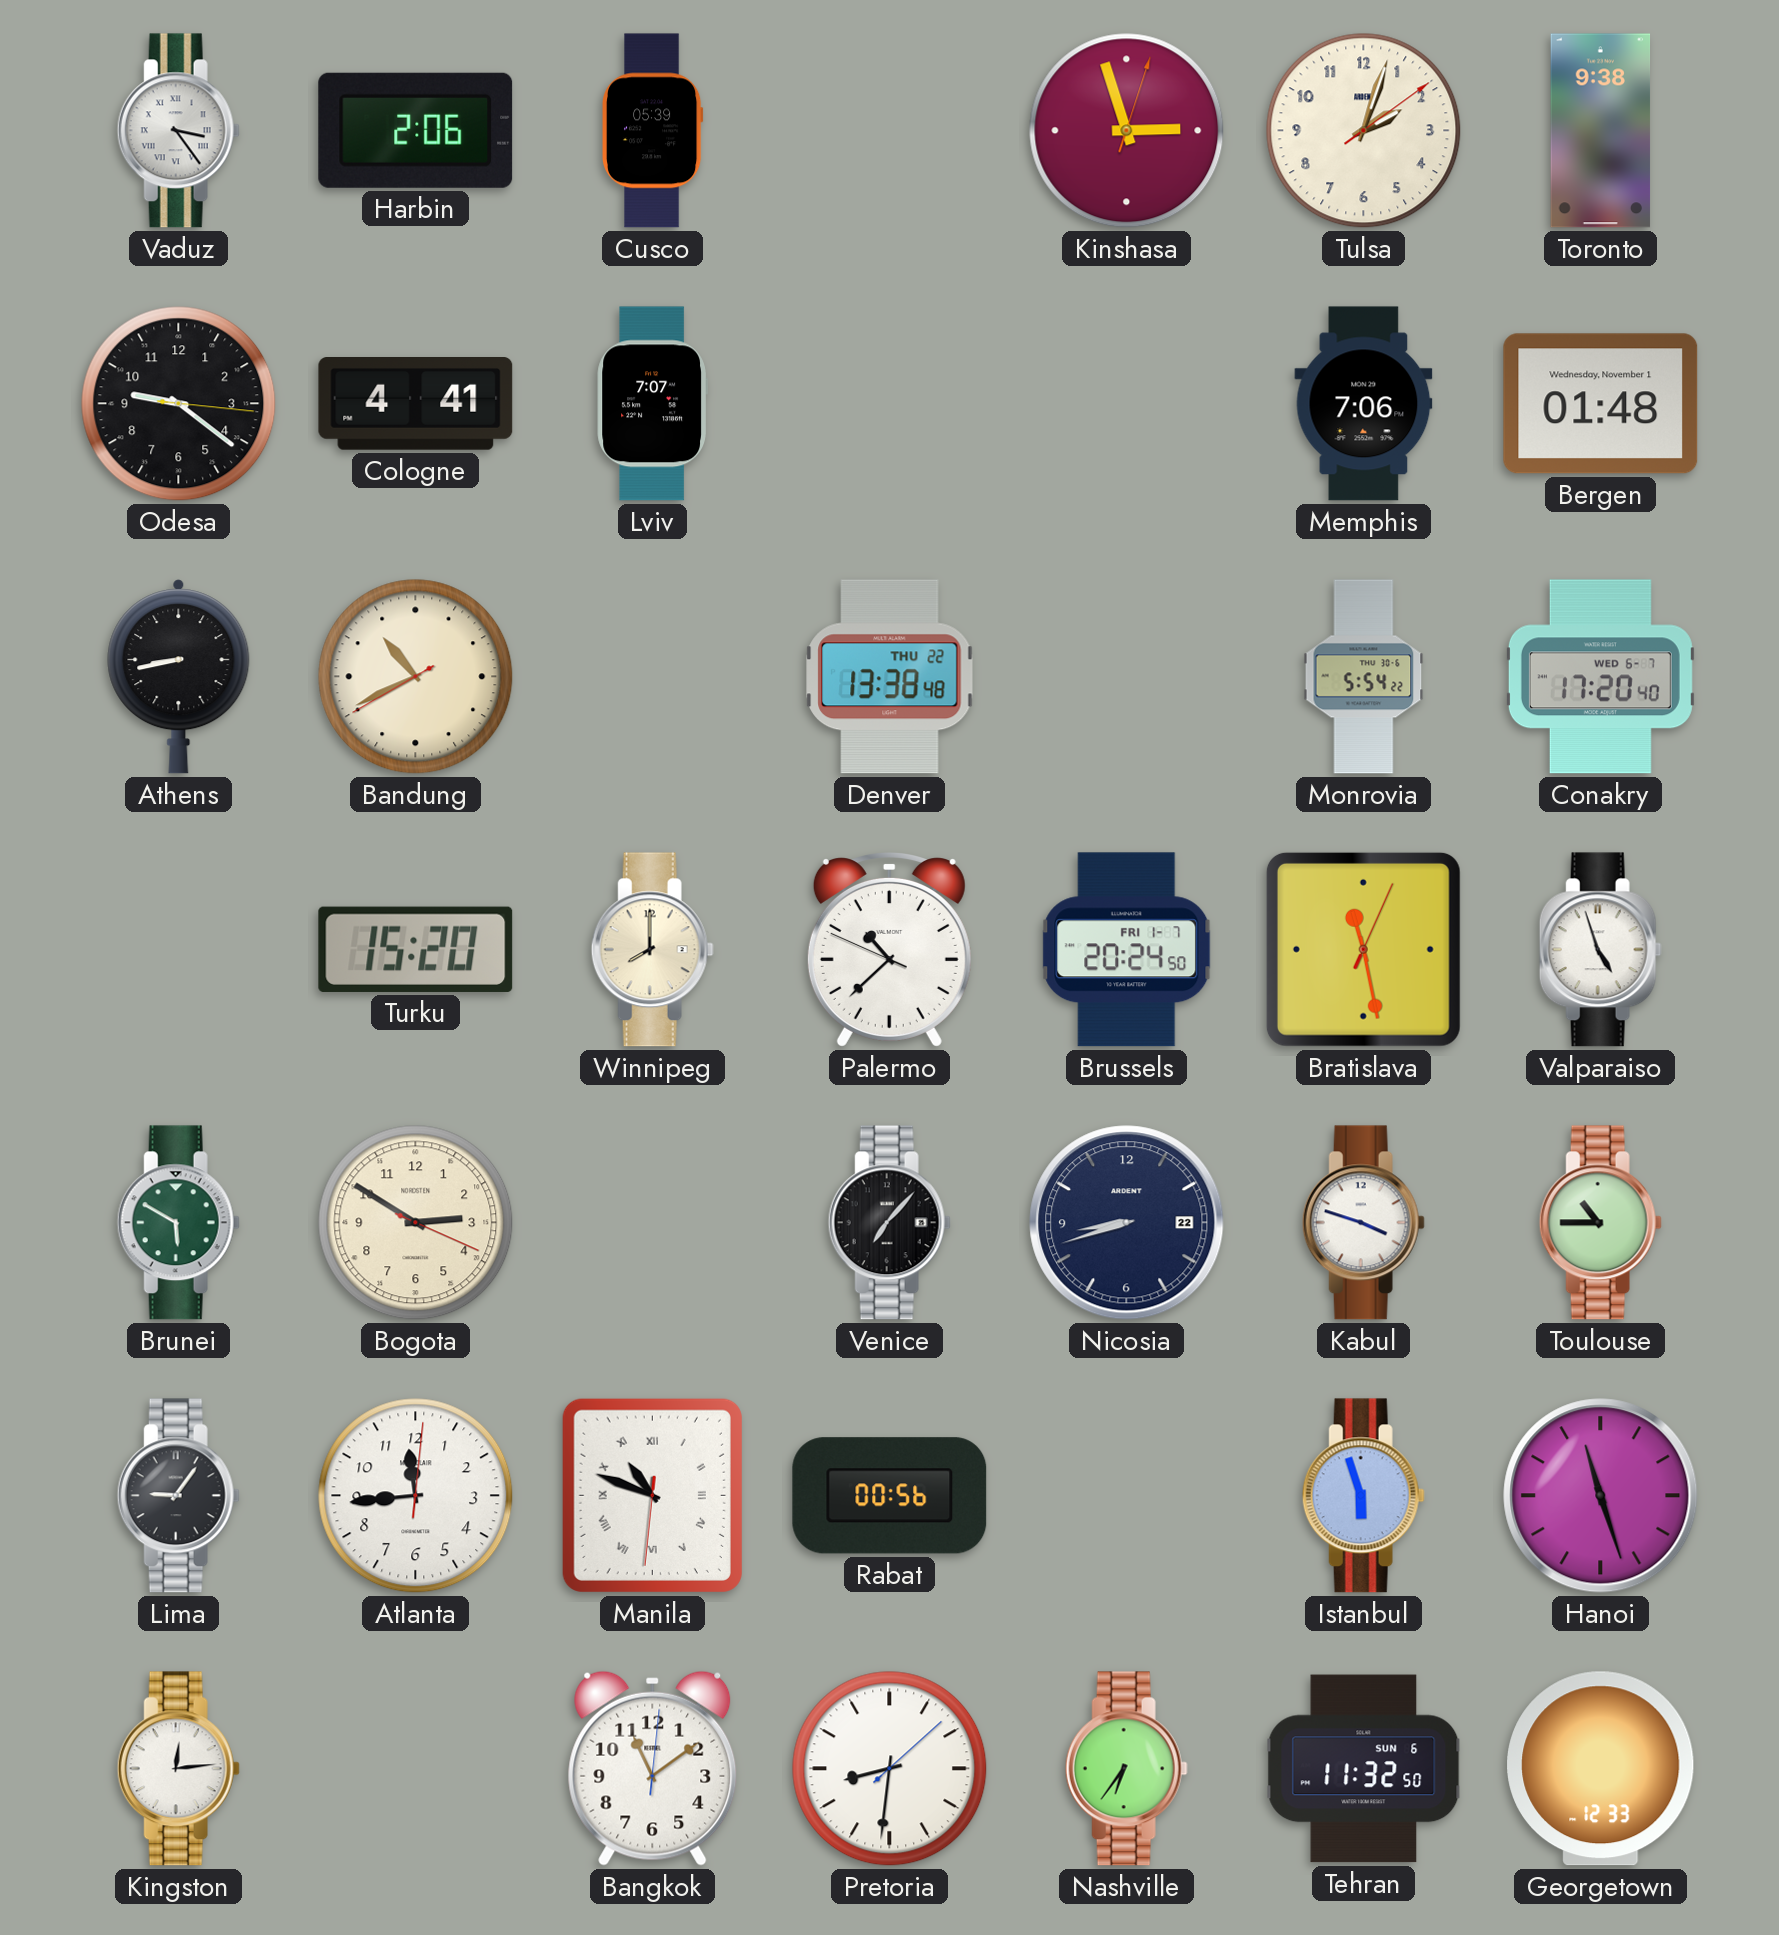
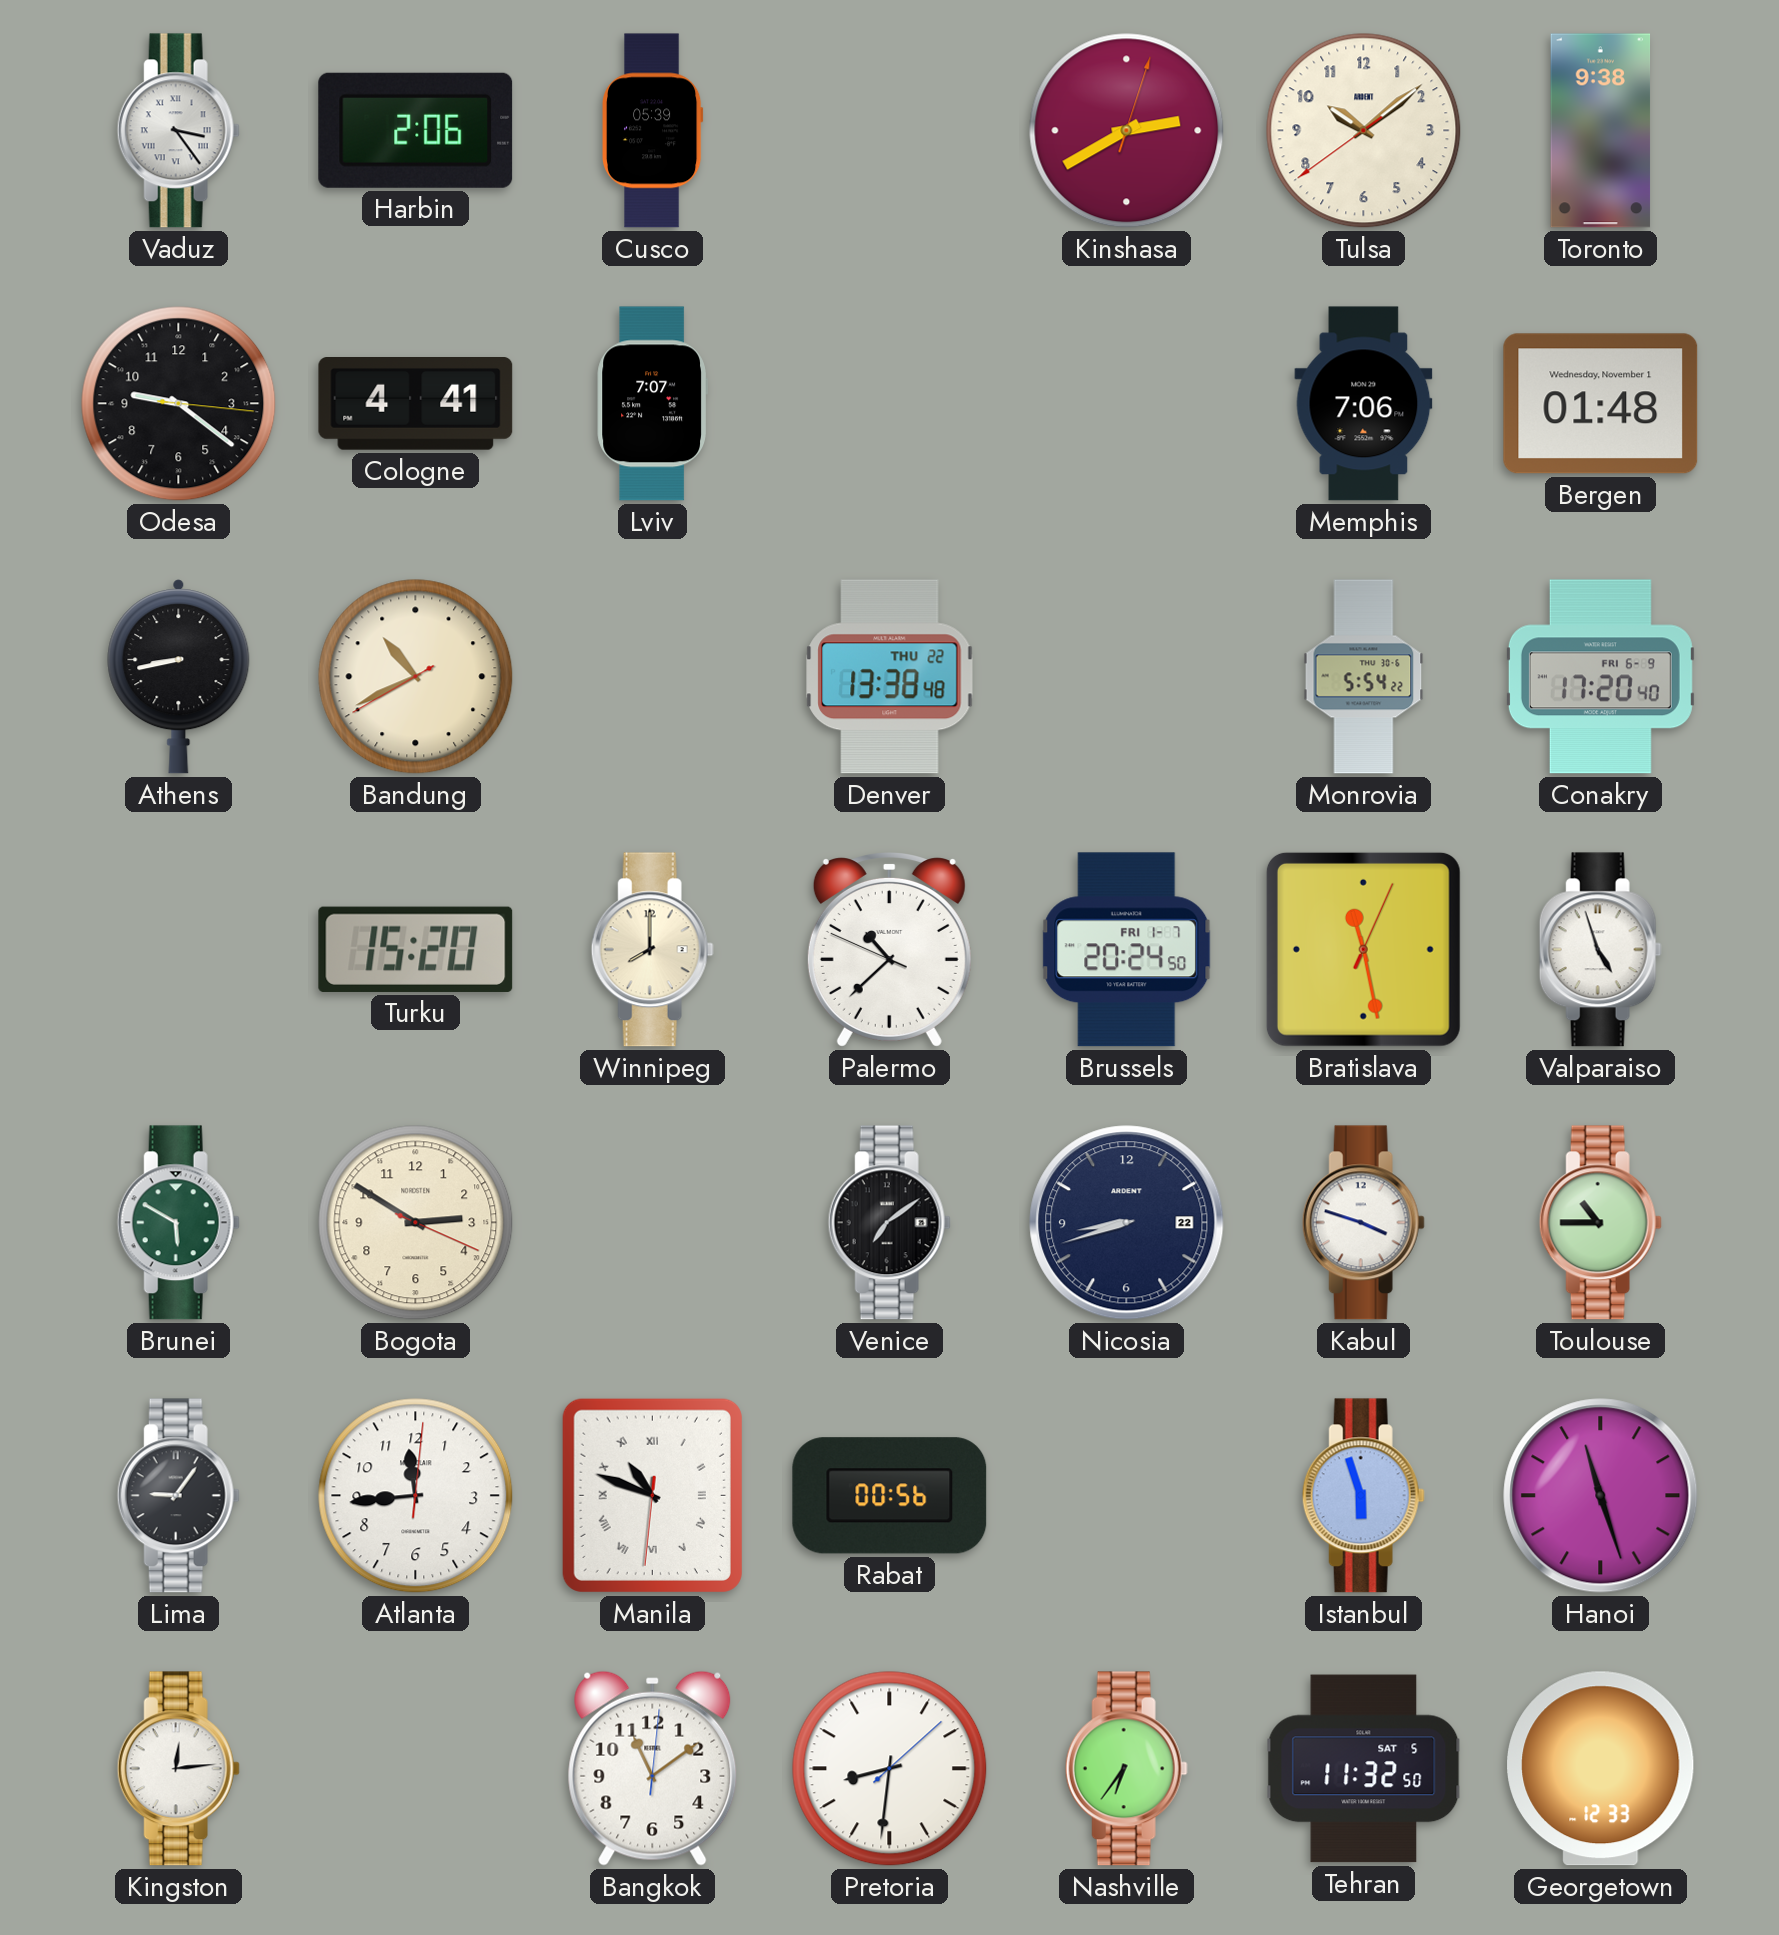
Kinshasa: 2:57 -> 2:40
Tulsa: 2:03 -> 10:08
Conakry date: WED 6-7 -> FRI 6-9
Venice: 7:07 -> 7:09
Tehran date: SUN 6 -> SAT 5
